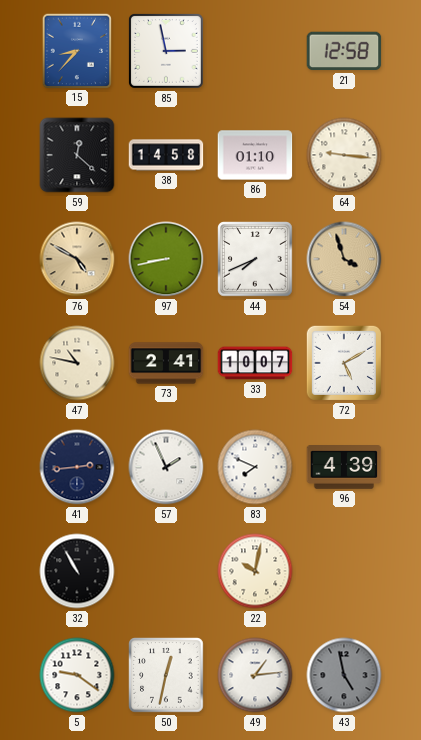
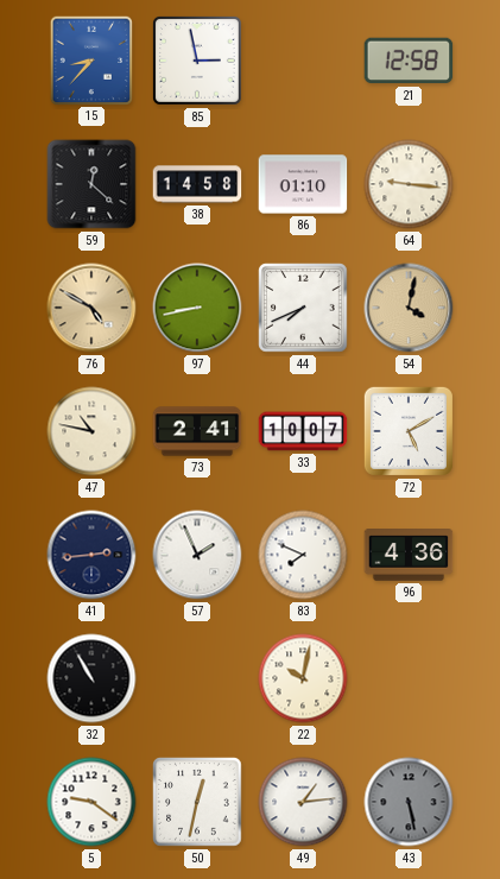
54: 3:57 -> 4:02
96: 4:39 -> 4:36
43: 4:58 -> 5:28
